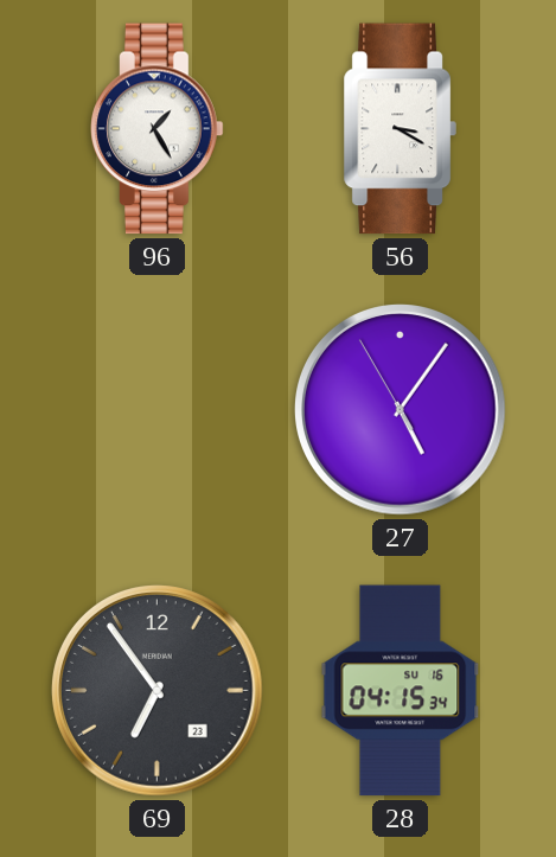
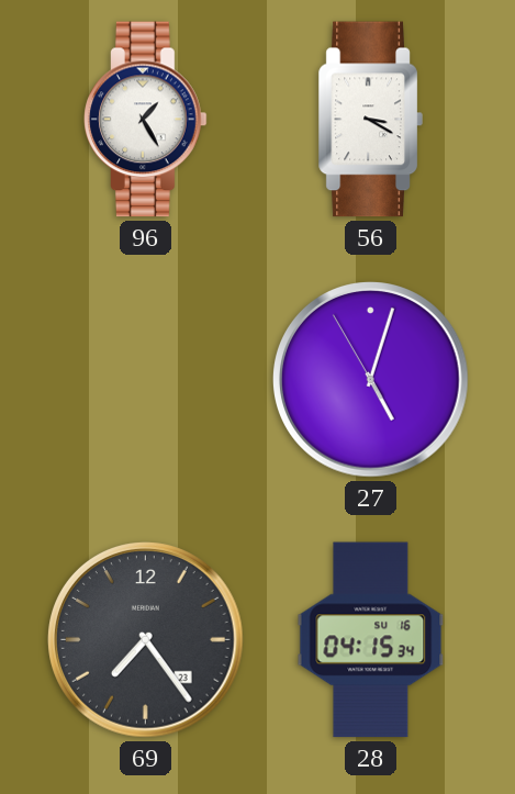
27: 5:05 -> 5:02
69: 6:54 -> 7:24
